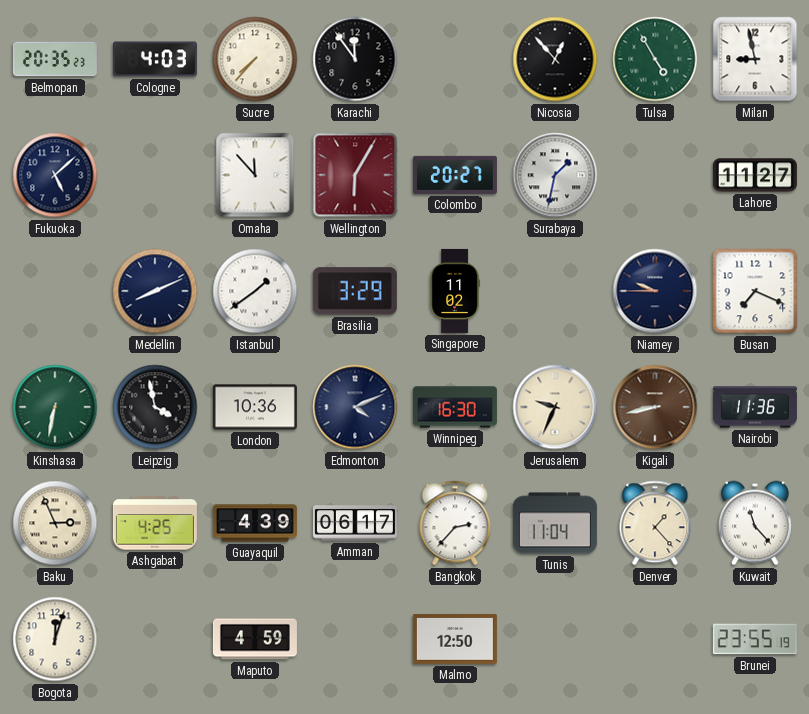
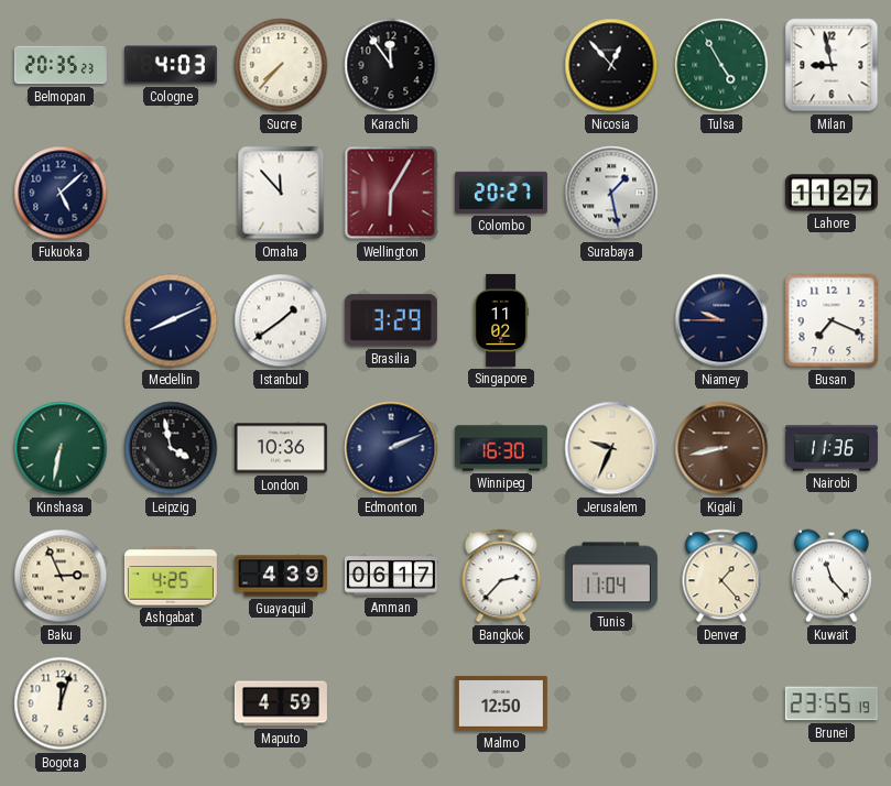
Surabaya: 1:32 -> 1:28
Edmonton: 4:11 -> 2:11
